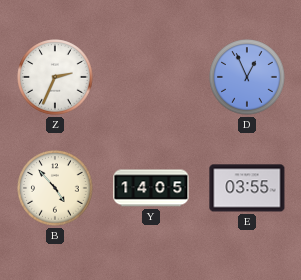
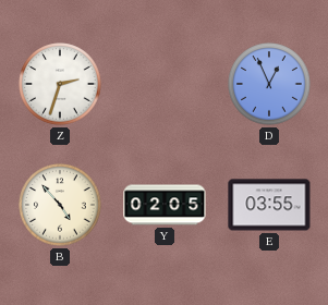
Z: 2:34 -> 2:33
Y: 14:05 -> 02:05
